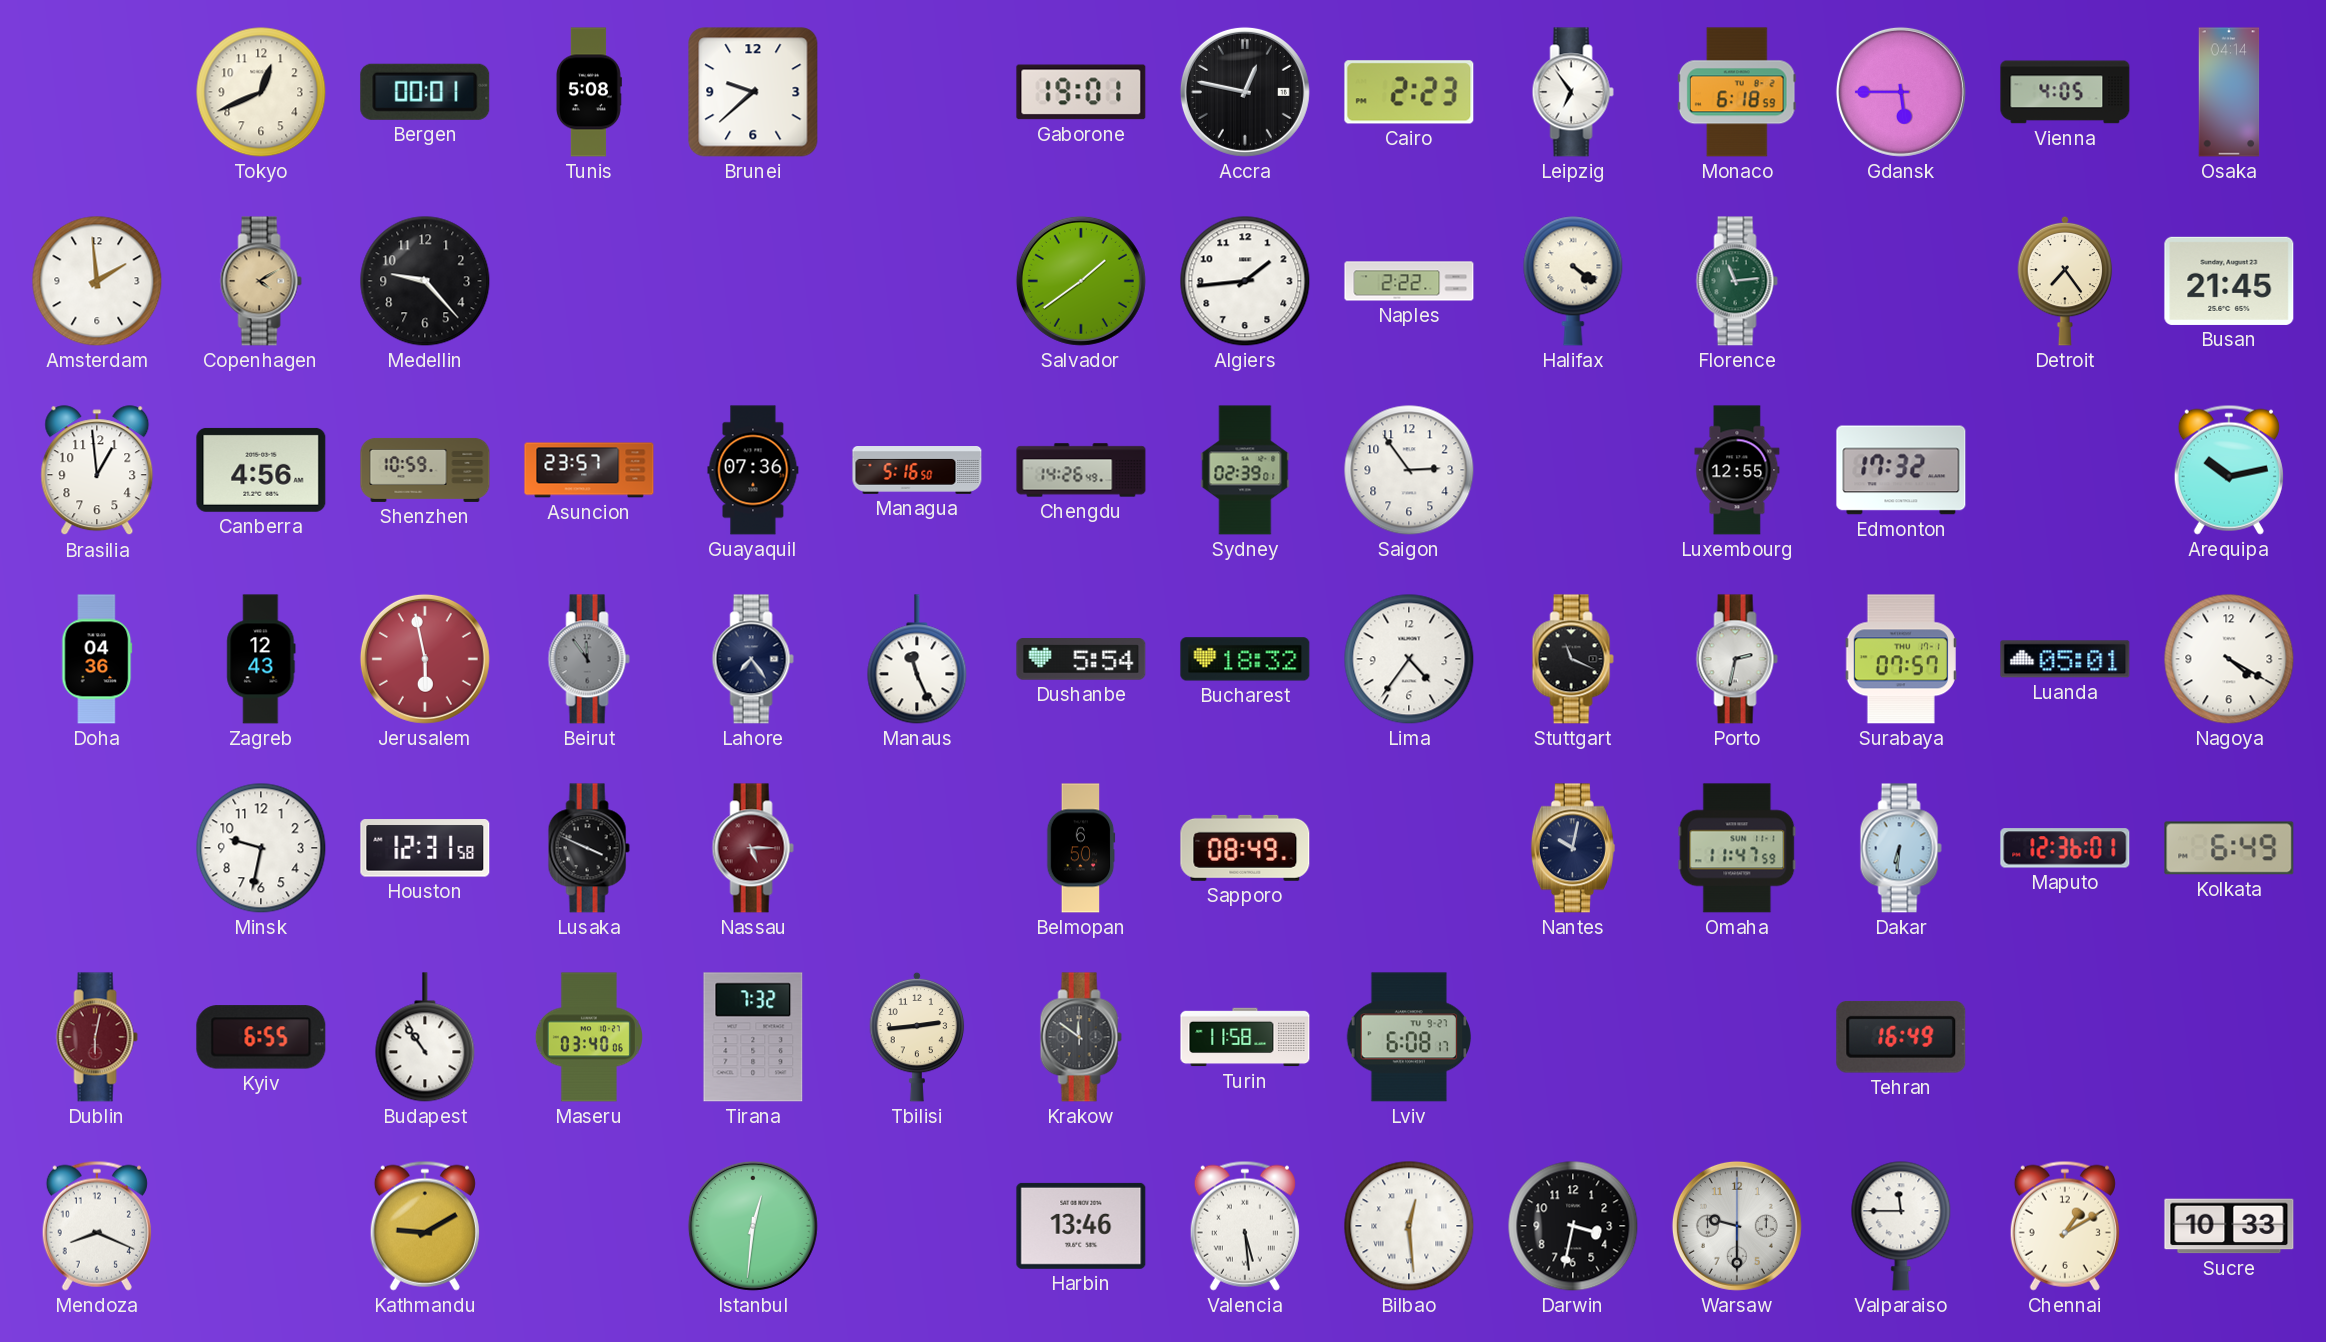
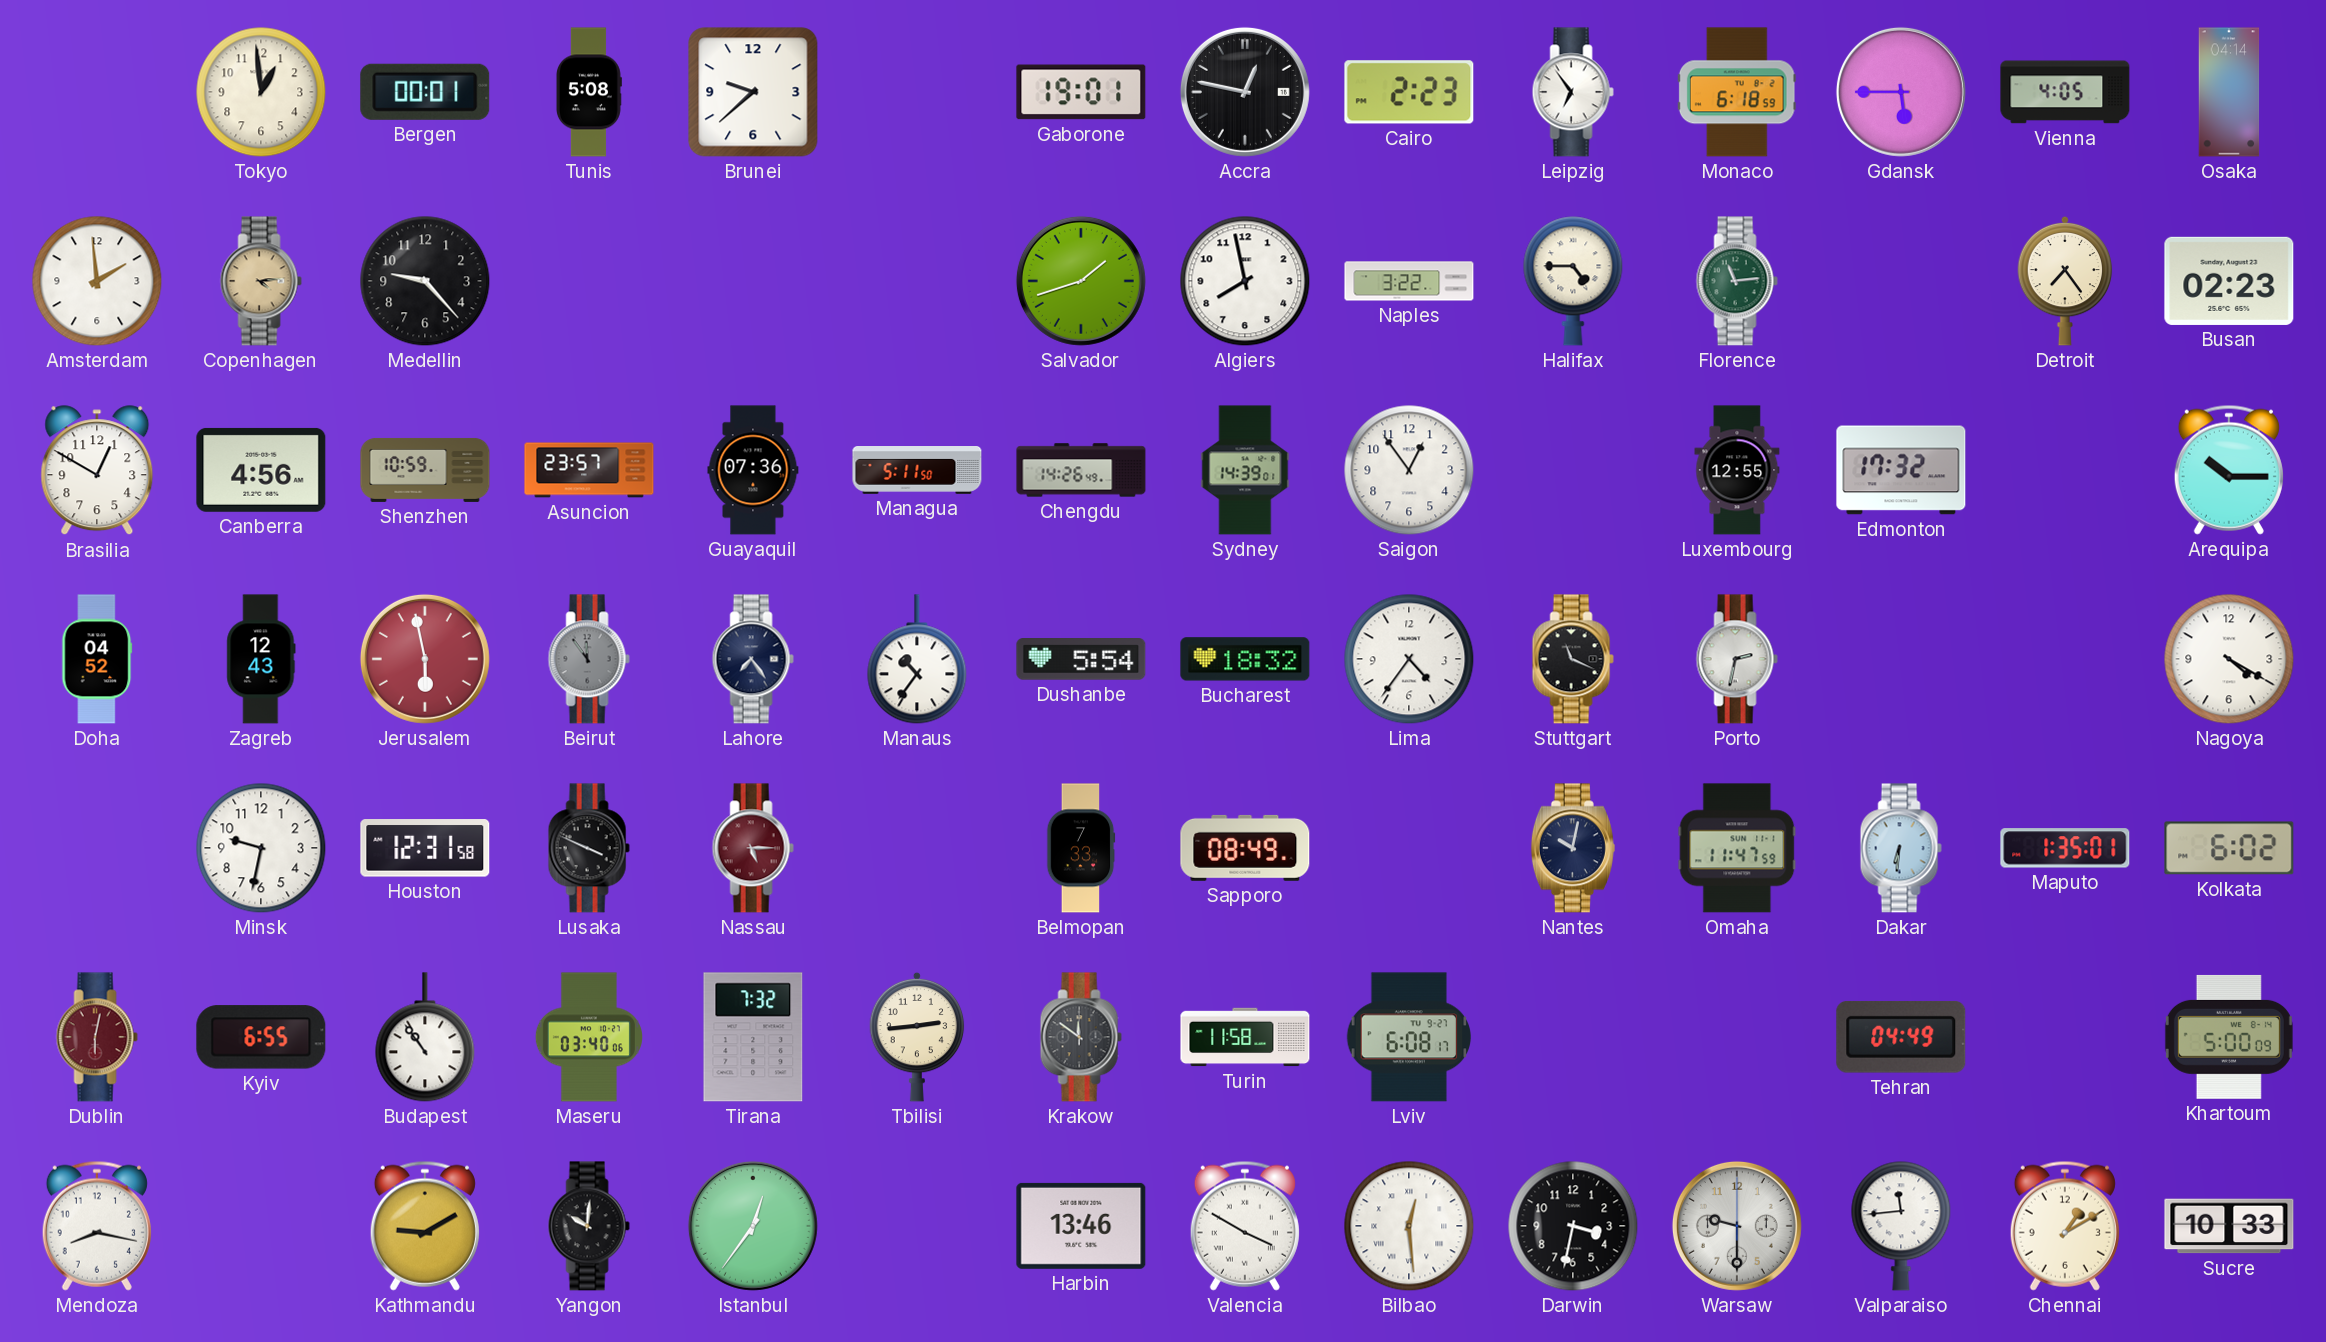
Tokyo: 12:41 -> 12:59
Copenhagen: 4:10 -> 4:14
Salvador: 1:39 -> 1:42
Algiers: 1:44 -> 7:58
Naples: 2:22 -> 3:22
Halifax: 4:21 -> 4:45
Busan: 21:45 -> 02:23
Brasilia: 12:59 -> 12:50
Managua: 5:16 -> 5:11
Sydney: 02:39 -> 14:39
Saigon: 2:54 -> 12:54
Arequipa: 10:13 -> 10:15
Doha: 04:36 -> 04:52
Manaus: 11:26 -> 10:36
Surabaya: 07:57 -> none
Luanda: 05:01 -> none
Belmopan: 6:50 -> 7:33
Maputo: 12:36 -> 1:35
Kolkata: 6:49 -> 6:02
Tehran: 16:49 -> 04:49
Khartoum: none -> 5:00
Mendoza: 8:19 -> 8:17
Yangon: none -> 10:01
Istanbul: 12:31 -> 12:36
Valencia: 5:29 -> 3:50
Valparaiso: 11:45 -> 11:44
